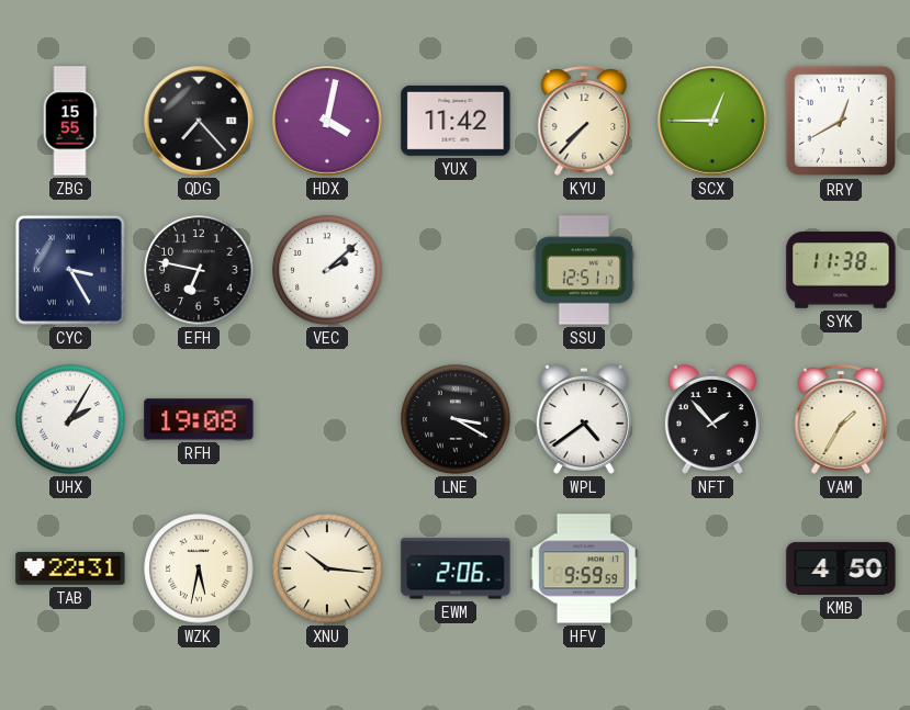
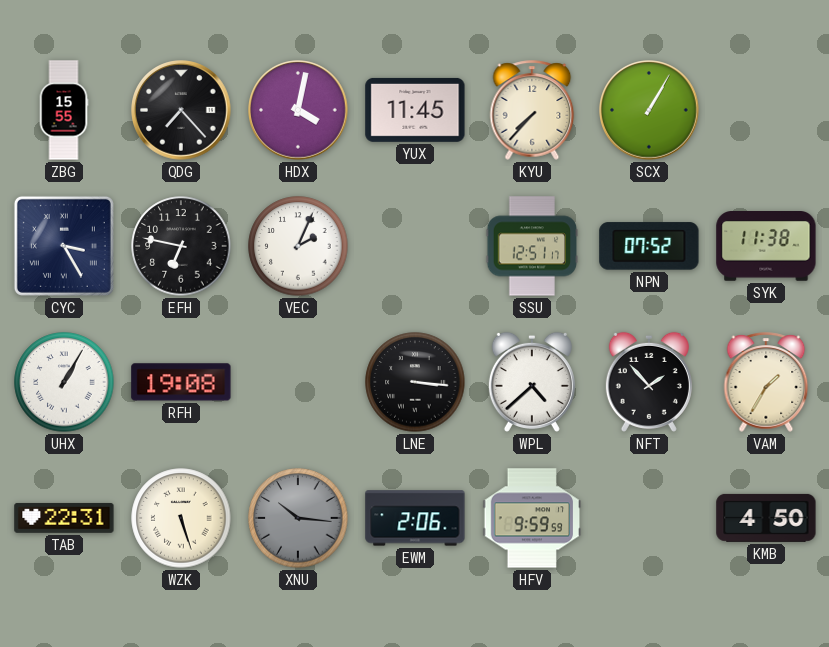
YUX: 11:42 -> 11:45
SCX: 12:45 -> 1:05
RRY: 12:40 -> none
VEC: 2:08 -> 2:04
NPN: none -> 07:52
UHX: 2:05 -> 1:05
LNE: 3:20 -> 3:16
WPL: 4:39 -> 4:38
WZK: 5:32 -> 5:27
XNU dial: cream -> grey
